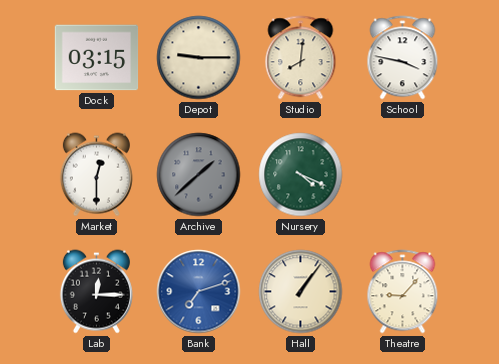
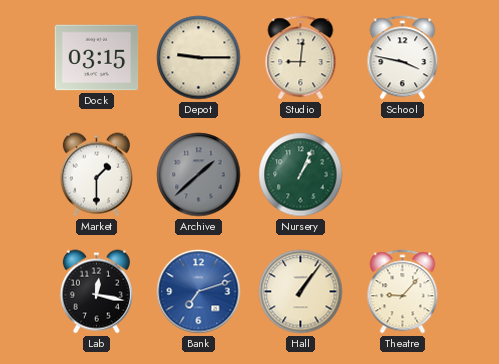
Studio: 8:01 -> 9:01
Market: 12:30 -> 1:30
Nursery: 4:19 -> 1:04
Lab: 12:15 -> 12:17
